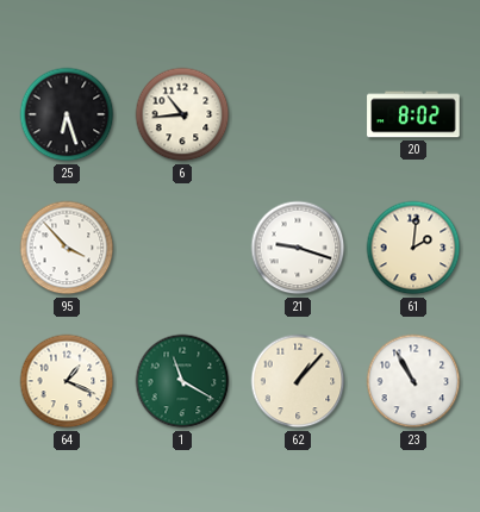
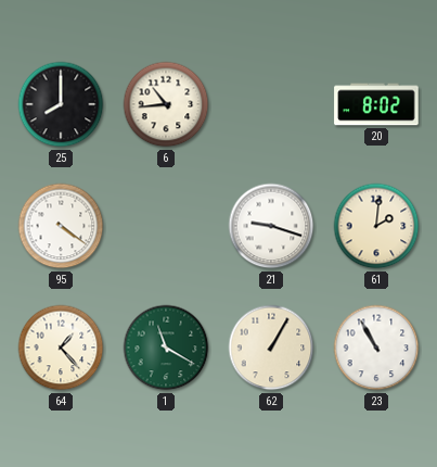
25: 6:27 -> 8:00
95: 3:53 -> 4:21
64: 1:19 -> 1:23
62: 1:07 -> 1:05
